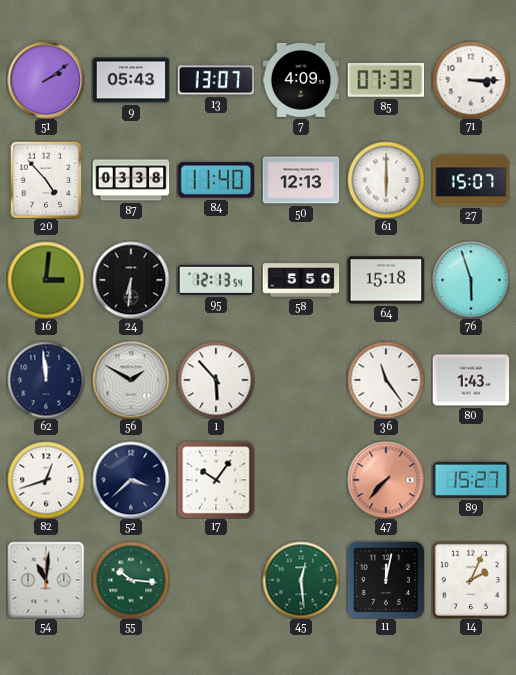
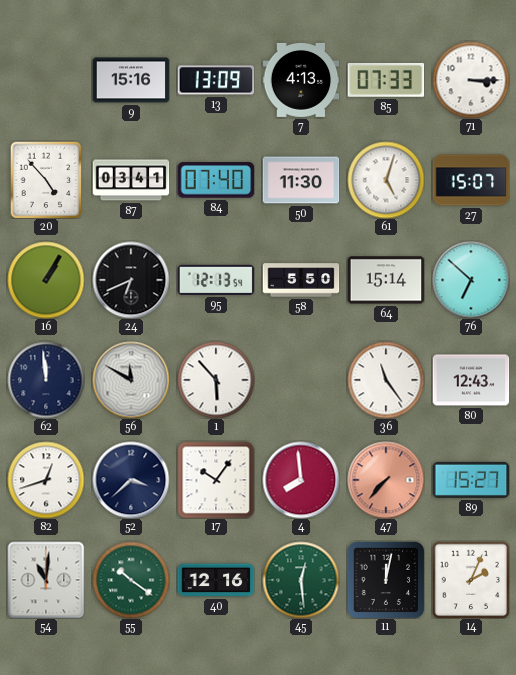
51: 2:09 -> none
9: 05:43 -> 15:16
13: 13:07 -> 13:09
7: 4:09 -> 4:13
87: 03:38 -> 03:41
84: 11:40 -> 07:40
50: 12:13 -> 11:30
61: 6:00 -> 5:03
16: 3:01 -> 1:05
24: 6:31 -> 6:41
64: 15:18 -> 15:14
76: 5:57 -> 6:52
56: 1:50 -> 11:50
80: 1:43 -> 12:43
4: none -> 7:59
55: 10:16 -> 10:21
40: none -> 12:16
